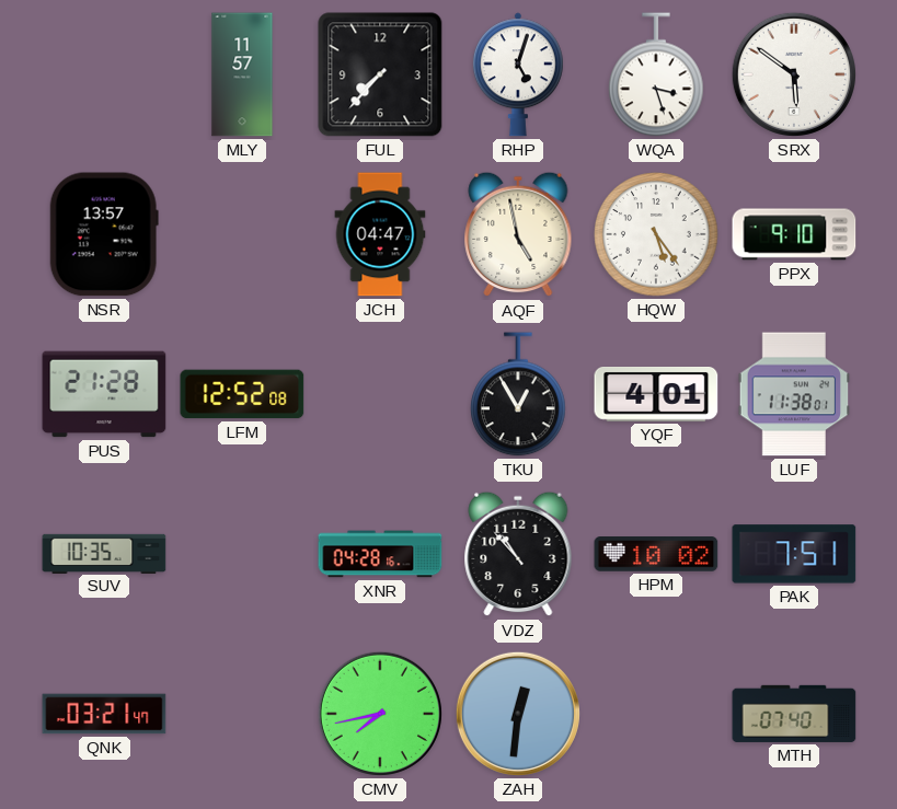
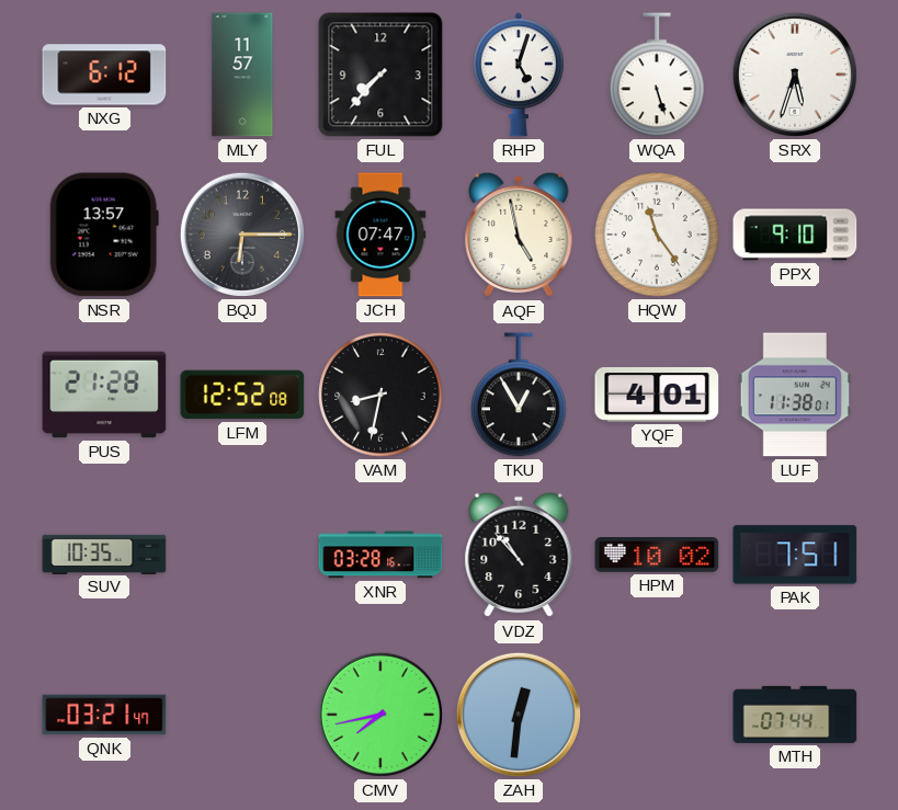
NXG: none -> 6:12
WQA: 3:27 -> 5:27
SRX: 5:51 -> 5:33
BQJ: none -> 6:15
JCH: 04:47 -> 07:47
HQW: 5:24 -> 11:24
VAM: none -> 8:32
XNR: 04:28 -> 03:28
MTH: 07:40 -> 07:44
